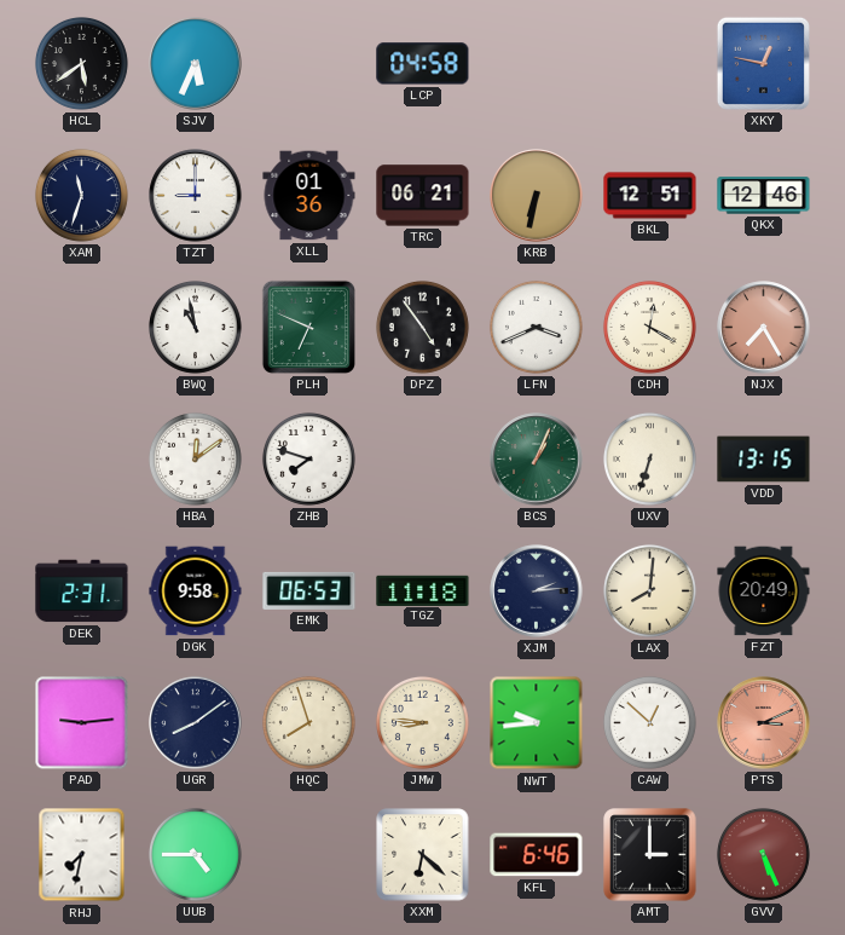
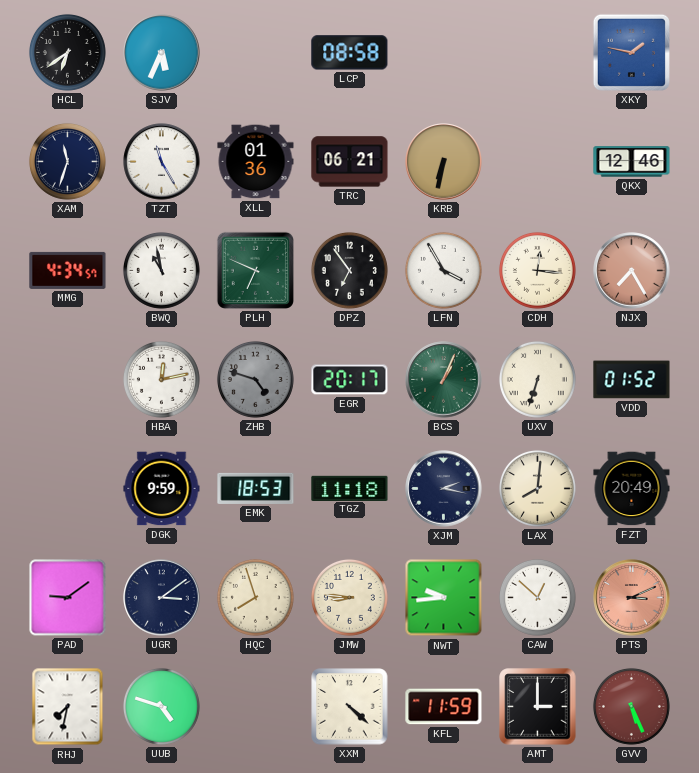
HCL: 5:39 -> 6:39
LCP: 04:58 -> 08:58
XKY: 12:47 -> 1:47
TZT: 9:00 -> 11:25
BKL: 12:51 -> none
MMG: none -> 4:34
DPZ: 4:54 -> 6:54
LFN: 3:41 -> 3:55
CDH: 12:20 -> 12:16
HBA: 12:09 -> 12:13
ZHB: 7:48 -> 4:48
ZHB dial: white -> grey
EGR: none -> 20:17
VDD: 13:15 -> 01:52
DEK: 2:31 -> none
DGK: 9:58 -> 9:59
EMK: 06:53 -> 18:53
XJM: 2:14 -> 2:17
PAD: 9:14 -> 9:09
UGR: 8:09 -> 3:09
UUB: 4:45 -> 4:48
XXM: 6:22 -> 4:22
KFL: 6:46 -> 11:59
